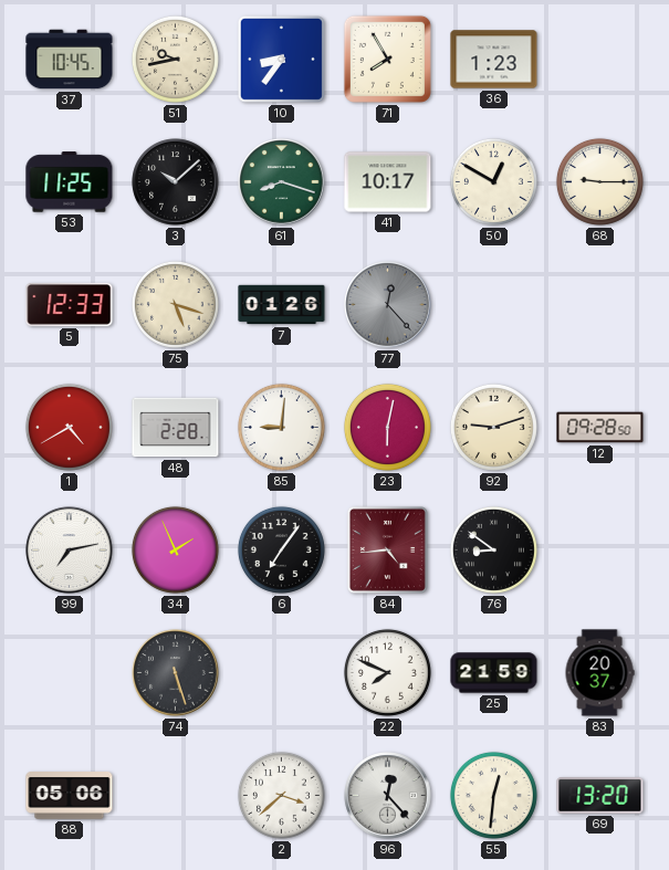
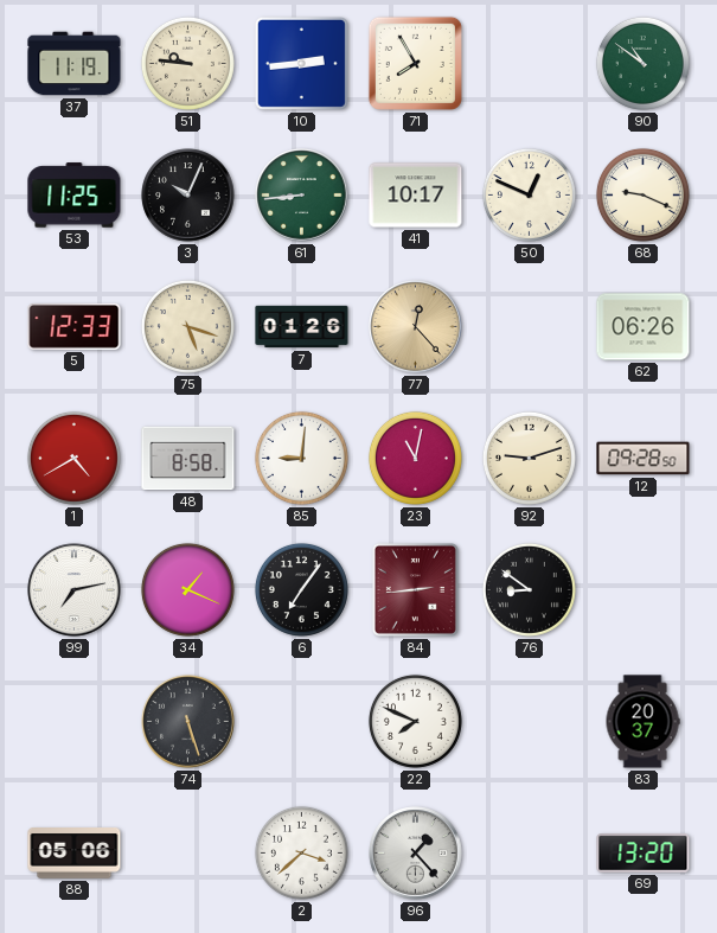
37: 10:45 -> 11:19
51: 9:43 -> 9:46
10: 8:36 -> 2:44
36: 1:23 -> none
90: none -> 10:51
3: 10:08 -> 10:04
61: 8:18 -> 8:44
50: 12:50 -> 12:49
68: 9:15 -> 9:19
77 dial: grey -> champagne
62: none -> 06:26
48: 2:28 -> 8:58
23: 6:02 -> 11:02
34: 1:56 -> 1:19
84: 4:44 -> 2:44
25: 21:59 -> none
96: 12:23 -> 1:23
55: 12:31 -> none
